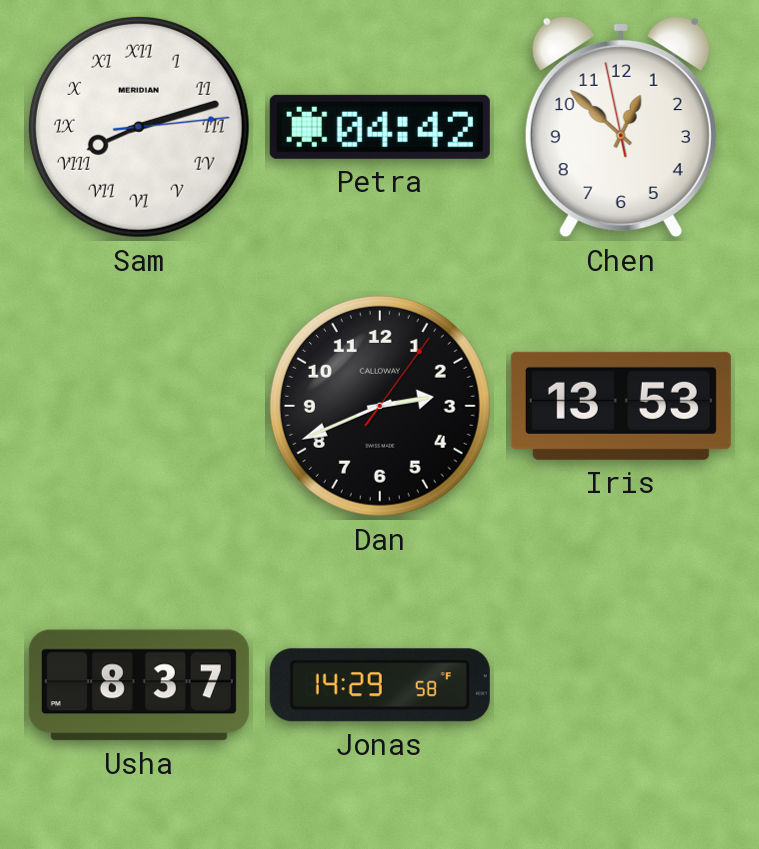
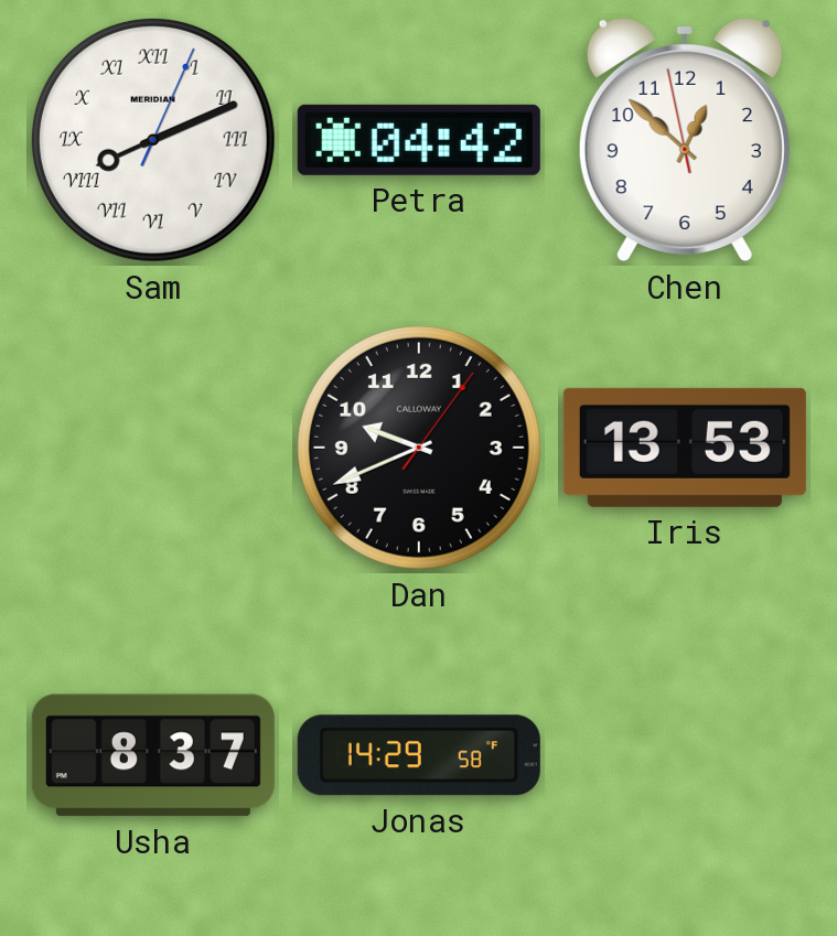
Sam: 8:12 -> 8:11
Dan: 2:41 -> 9:41
